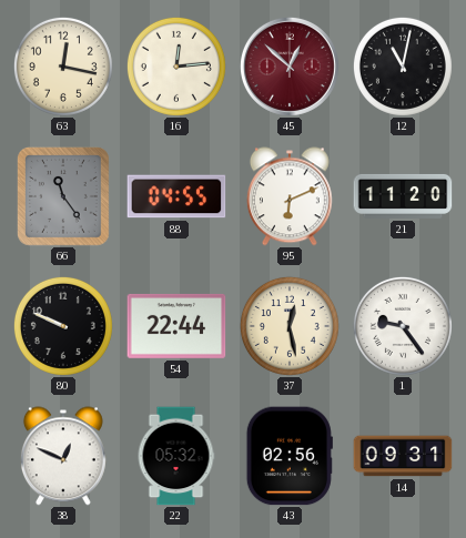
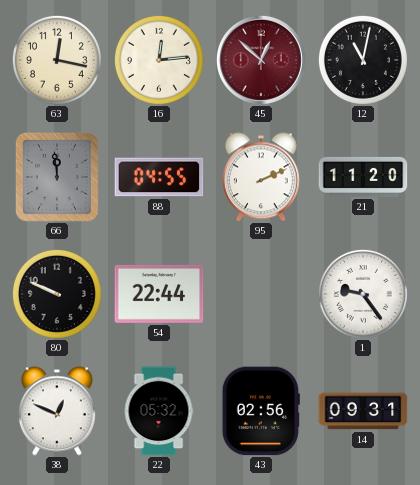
66: 11:24 -> 11:59
95: 6:11 -> 2:11
37: 12:28 -> none
